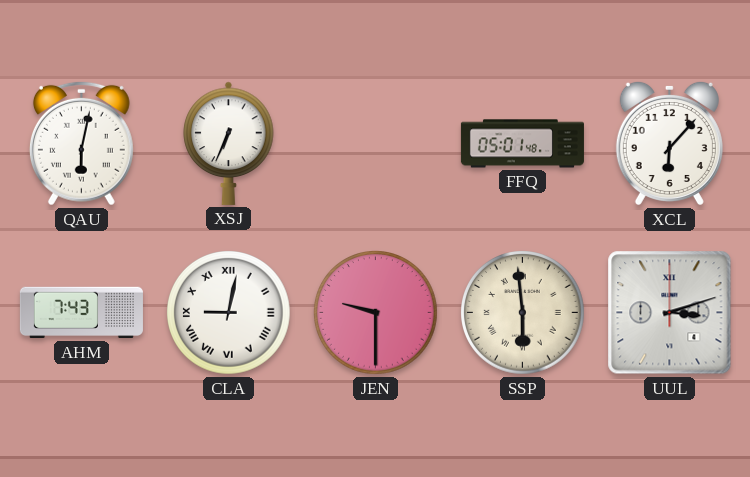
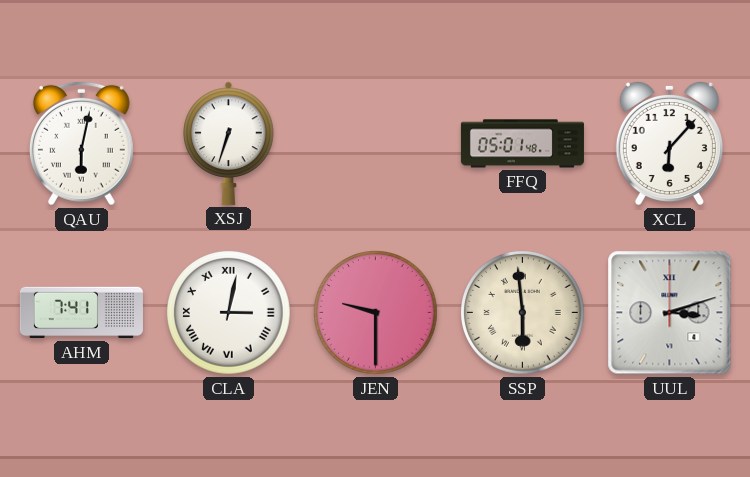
XSJ: 6:34 -> 6:33
AHM: 7:43 -> 7:41
CLA: 9:02 -> 3:02
